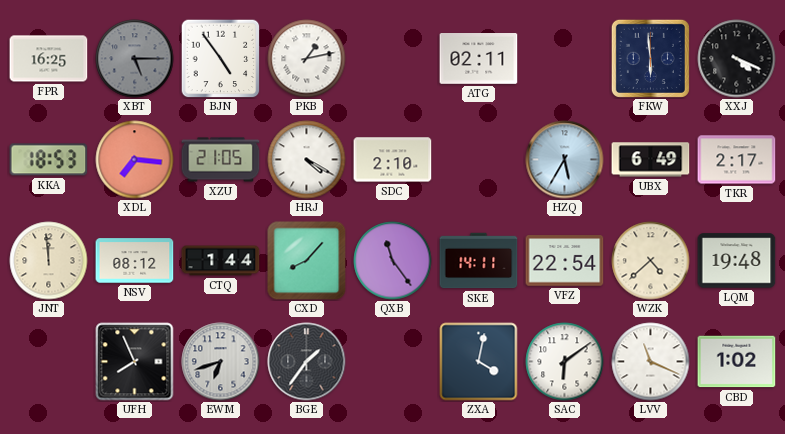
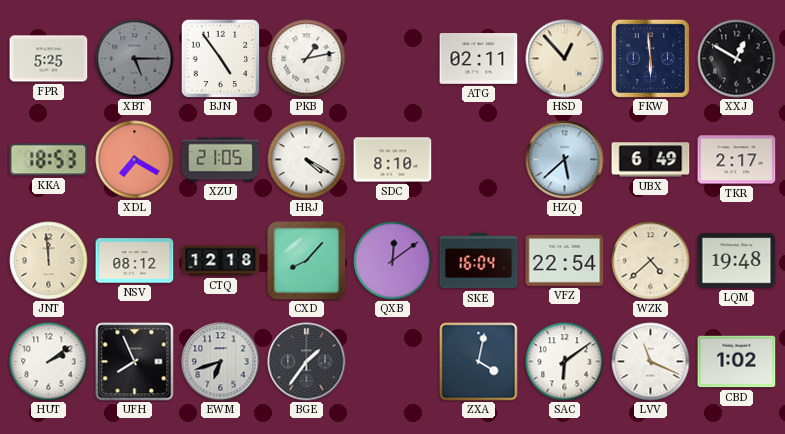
FPR: 16:25 -> 5:25
HSD: none -> 12:53
XXJ: 4:19 -> 12:50
XDL: 7:16 -> 7:20
SDC: 2:10 -> 8:10
HZQ: 5:35 -> 5:38
CTQ: 1:44 -> 12:18
QXB: 11:24 -> 12:09
SKE: 14:11 -> 16:04
HUT: none -> 2:09
